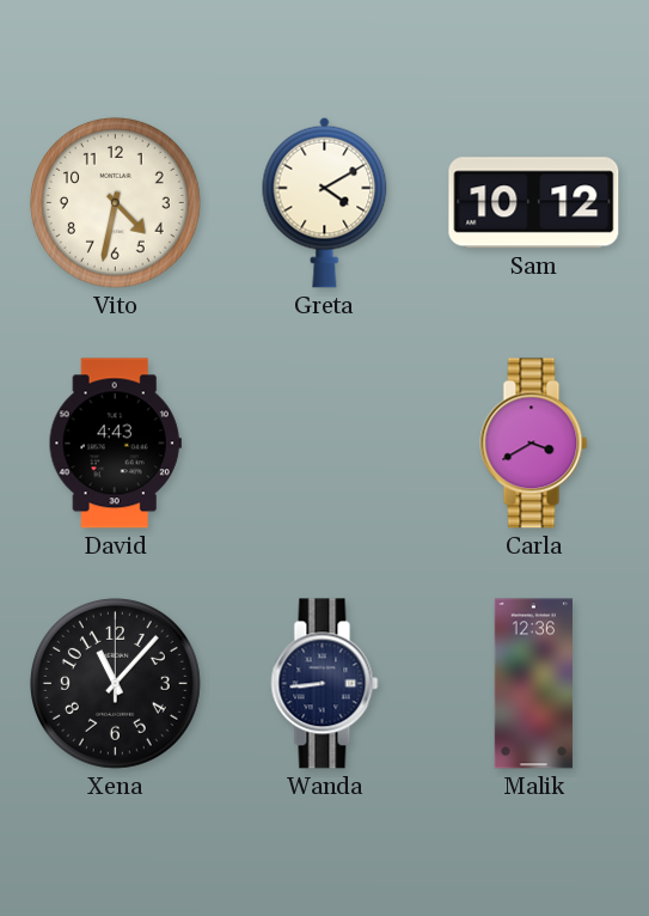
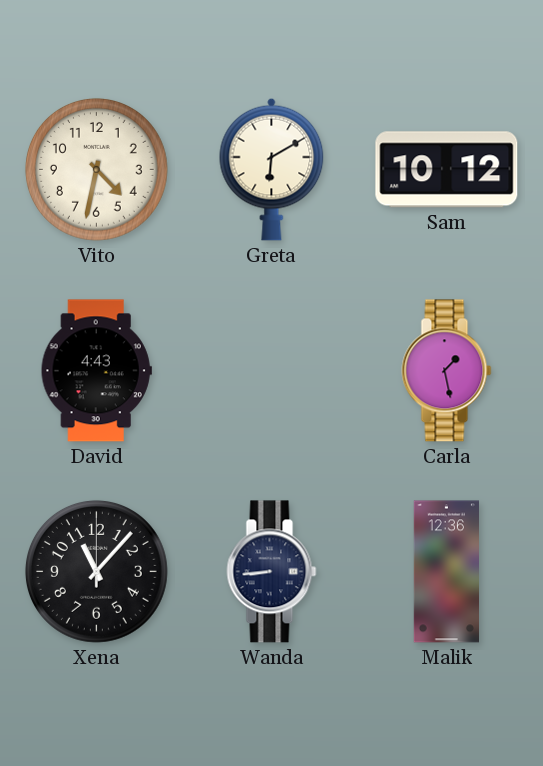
Greta: 4:10 -> 6:10
Carla: 3:40 -> 1:28
